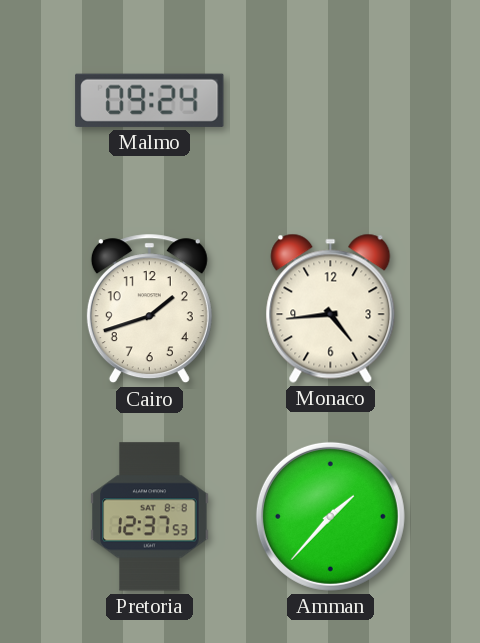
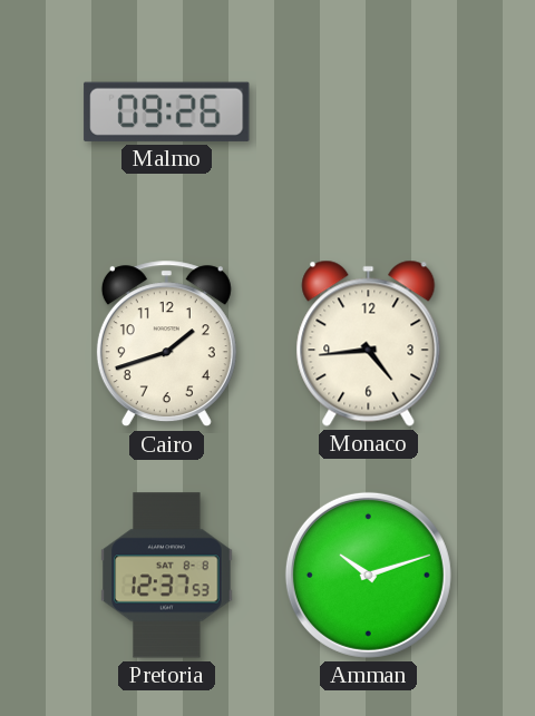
Malmo: 09:24 -> 09:26
Amman: 1:37 -> 10:12
